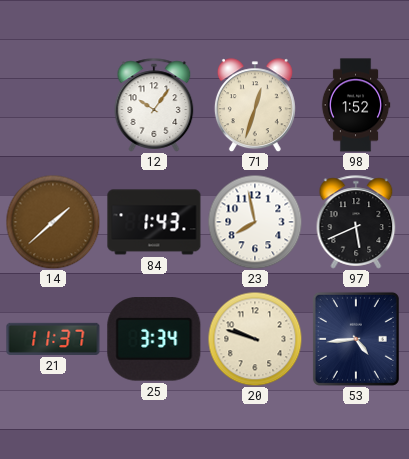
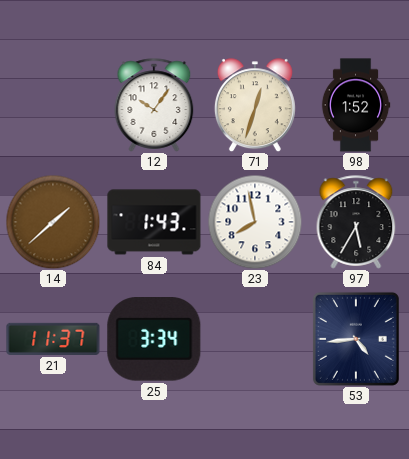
97: 5:41 -> 5:35
20: 9:48 -> none
